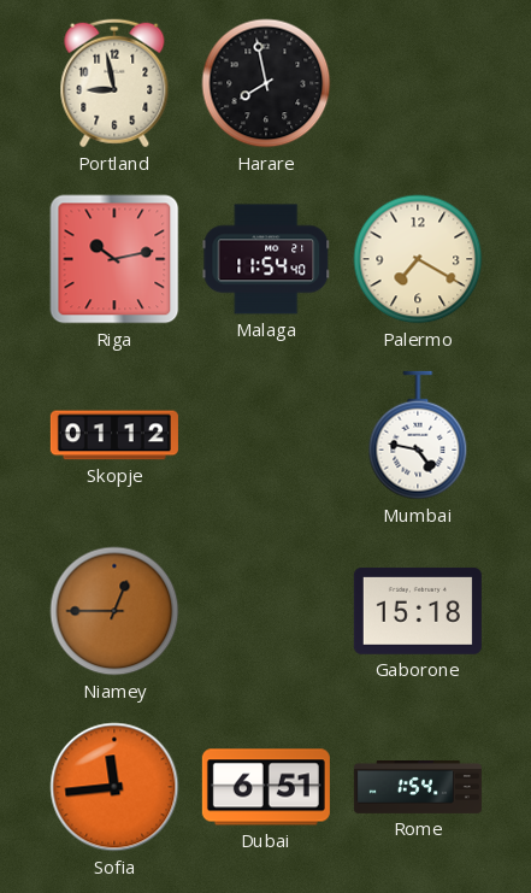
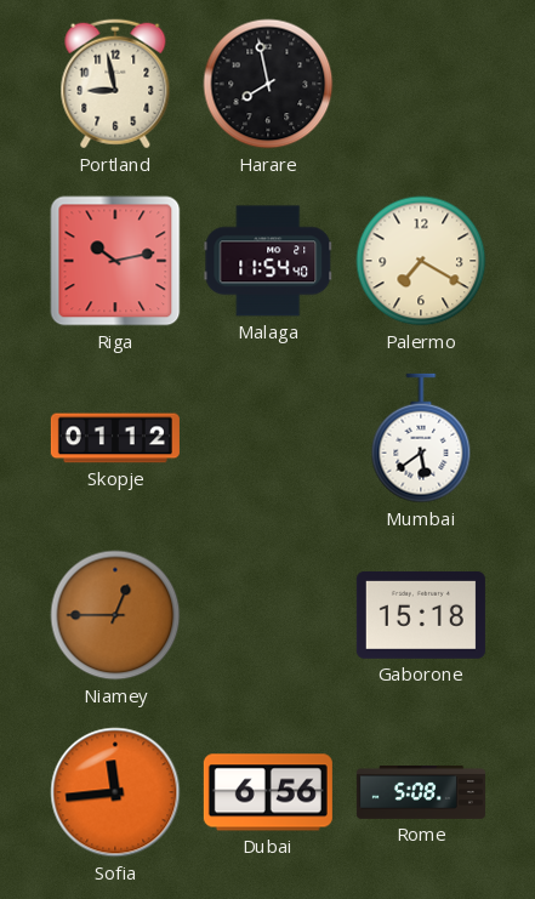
Mumbai: 4:47 -> 5:39
Dubai: 6:51 -> 6:56
Rome: 1:54 -> 5:08
